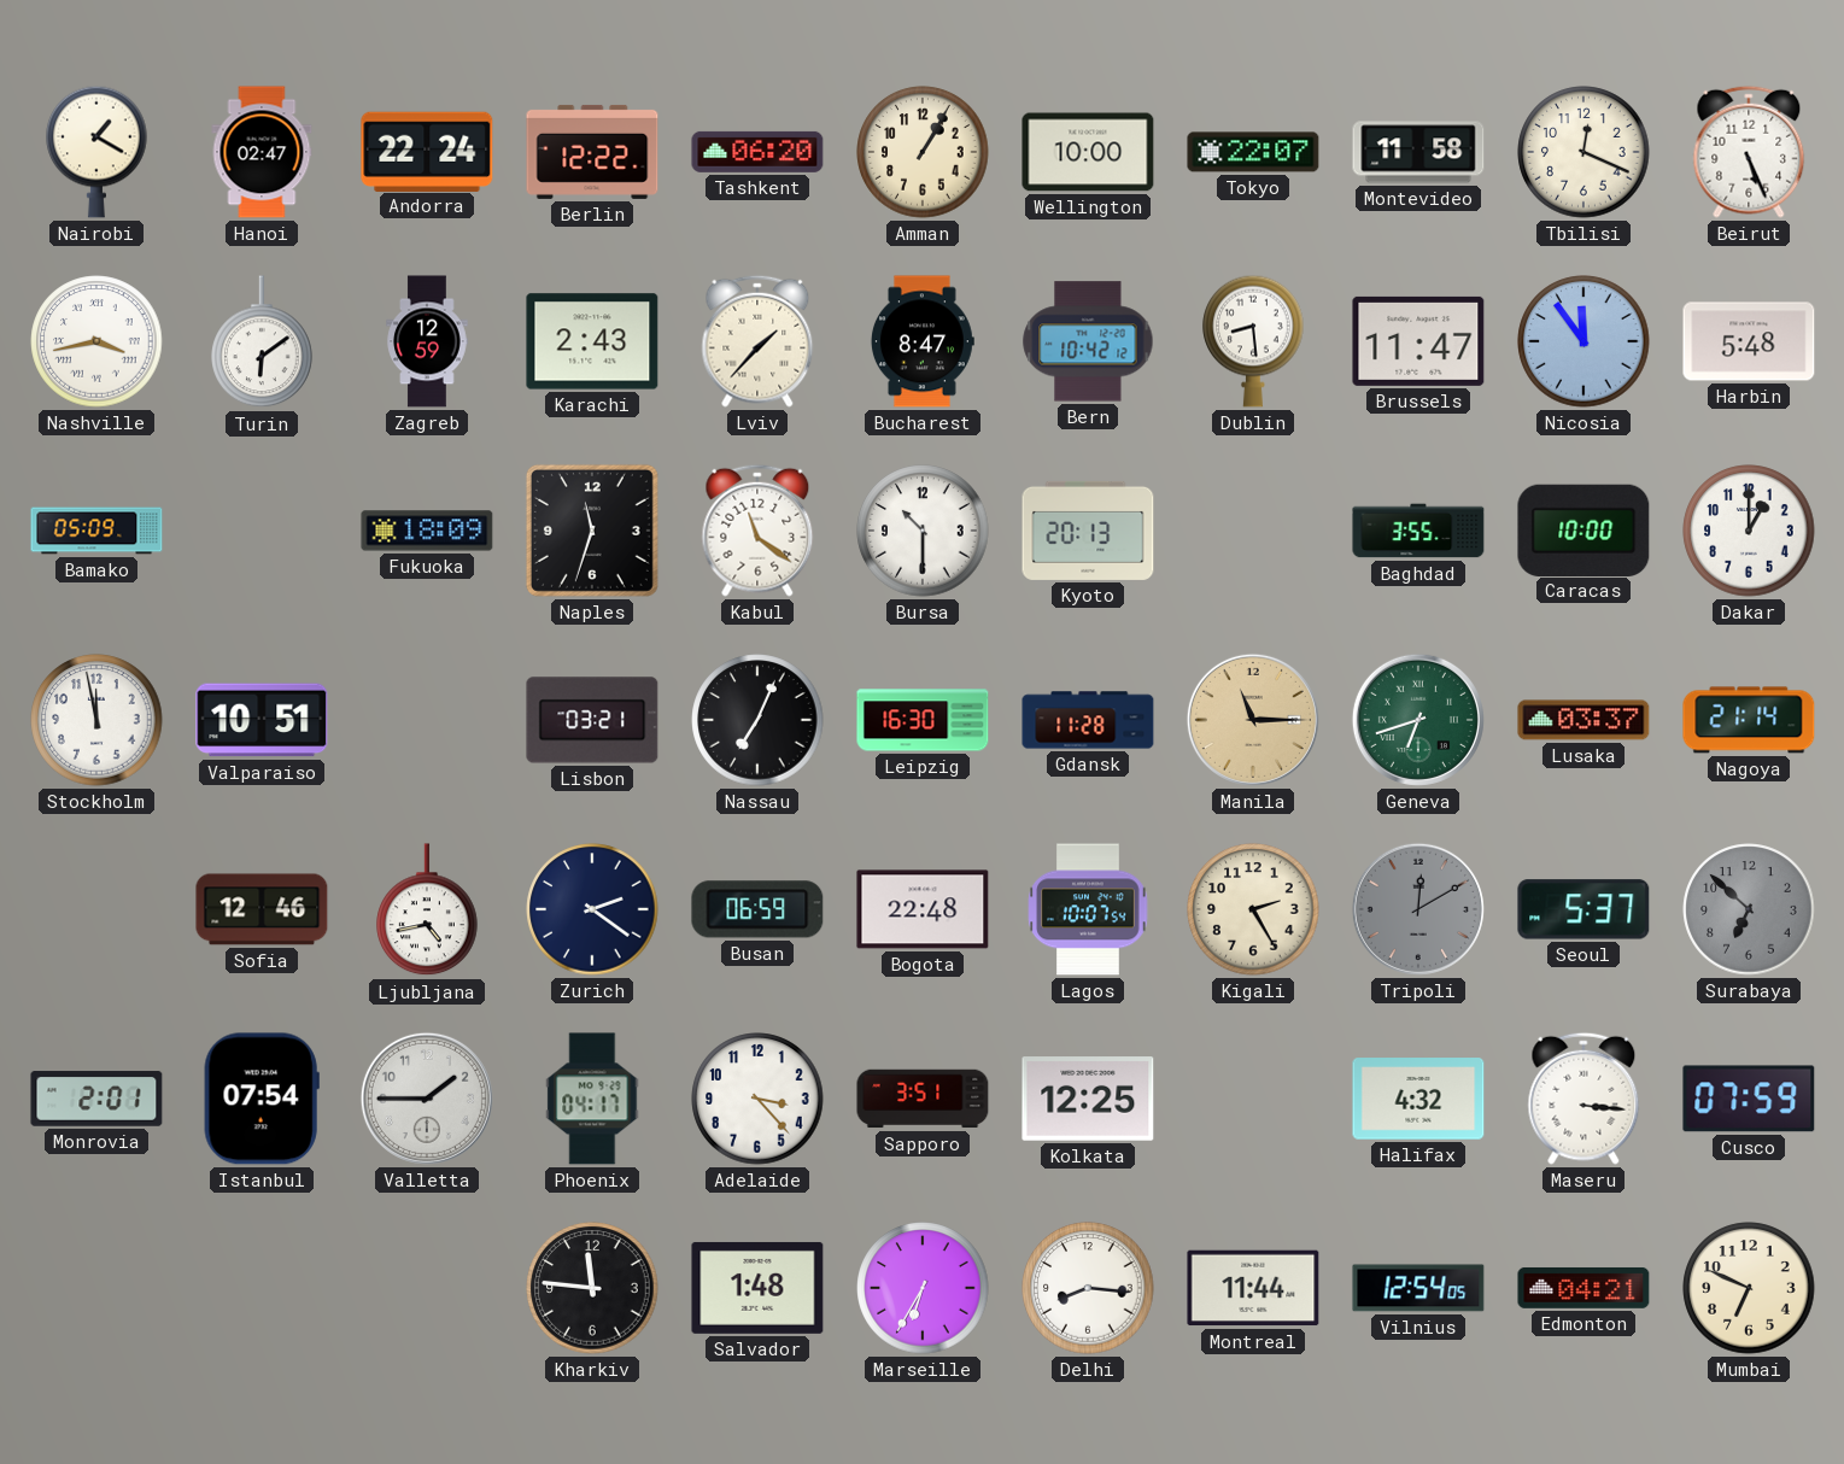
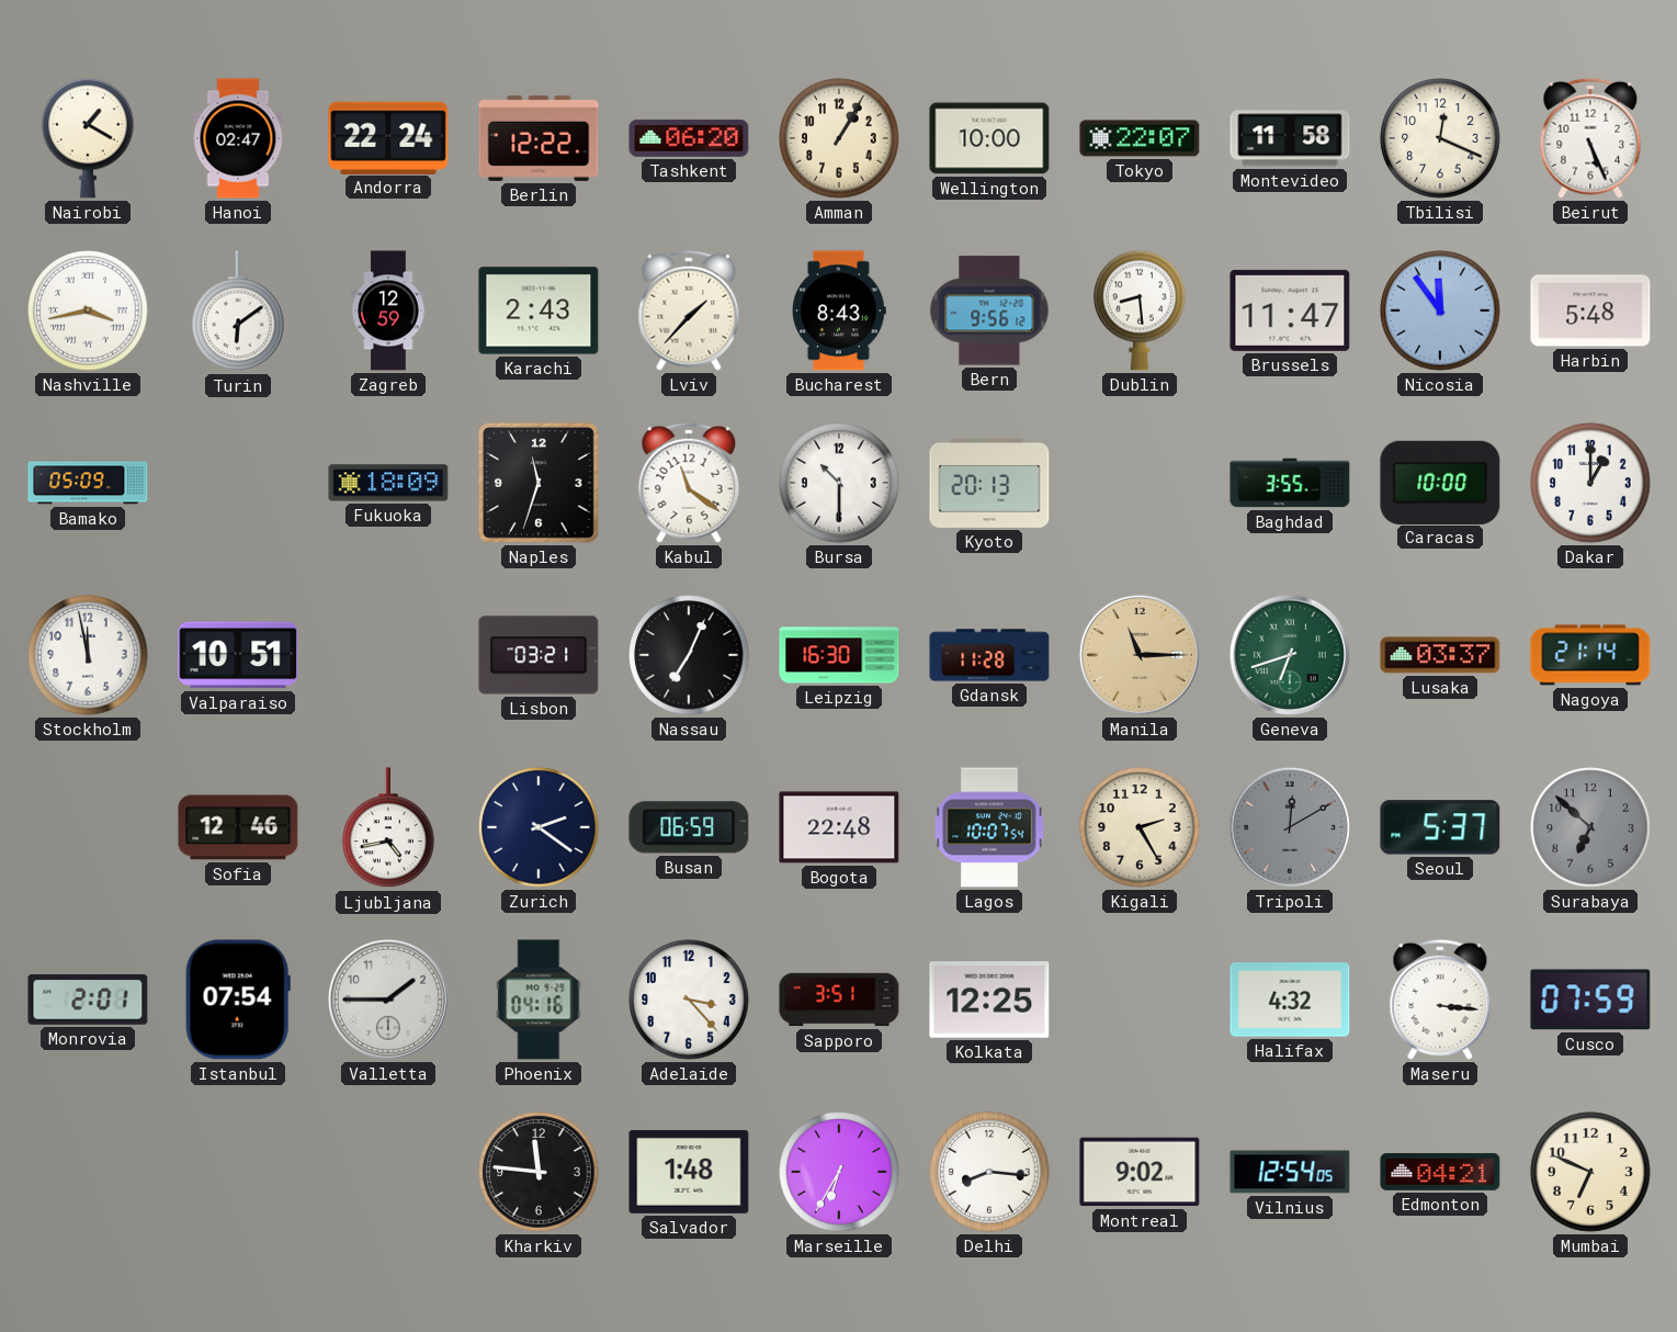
Bucharest: 8:47 -> 8:43
Bern: 10:42 -> 9:56
Phoenix: 04:17 -> 04:16
Montreal: 11:44 -> 9:02
